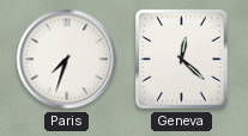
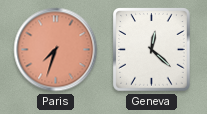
Paris dial: white -> salmon
